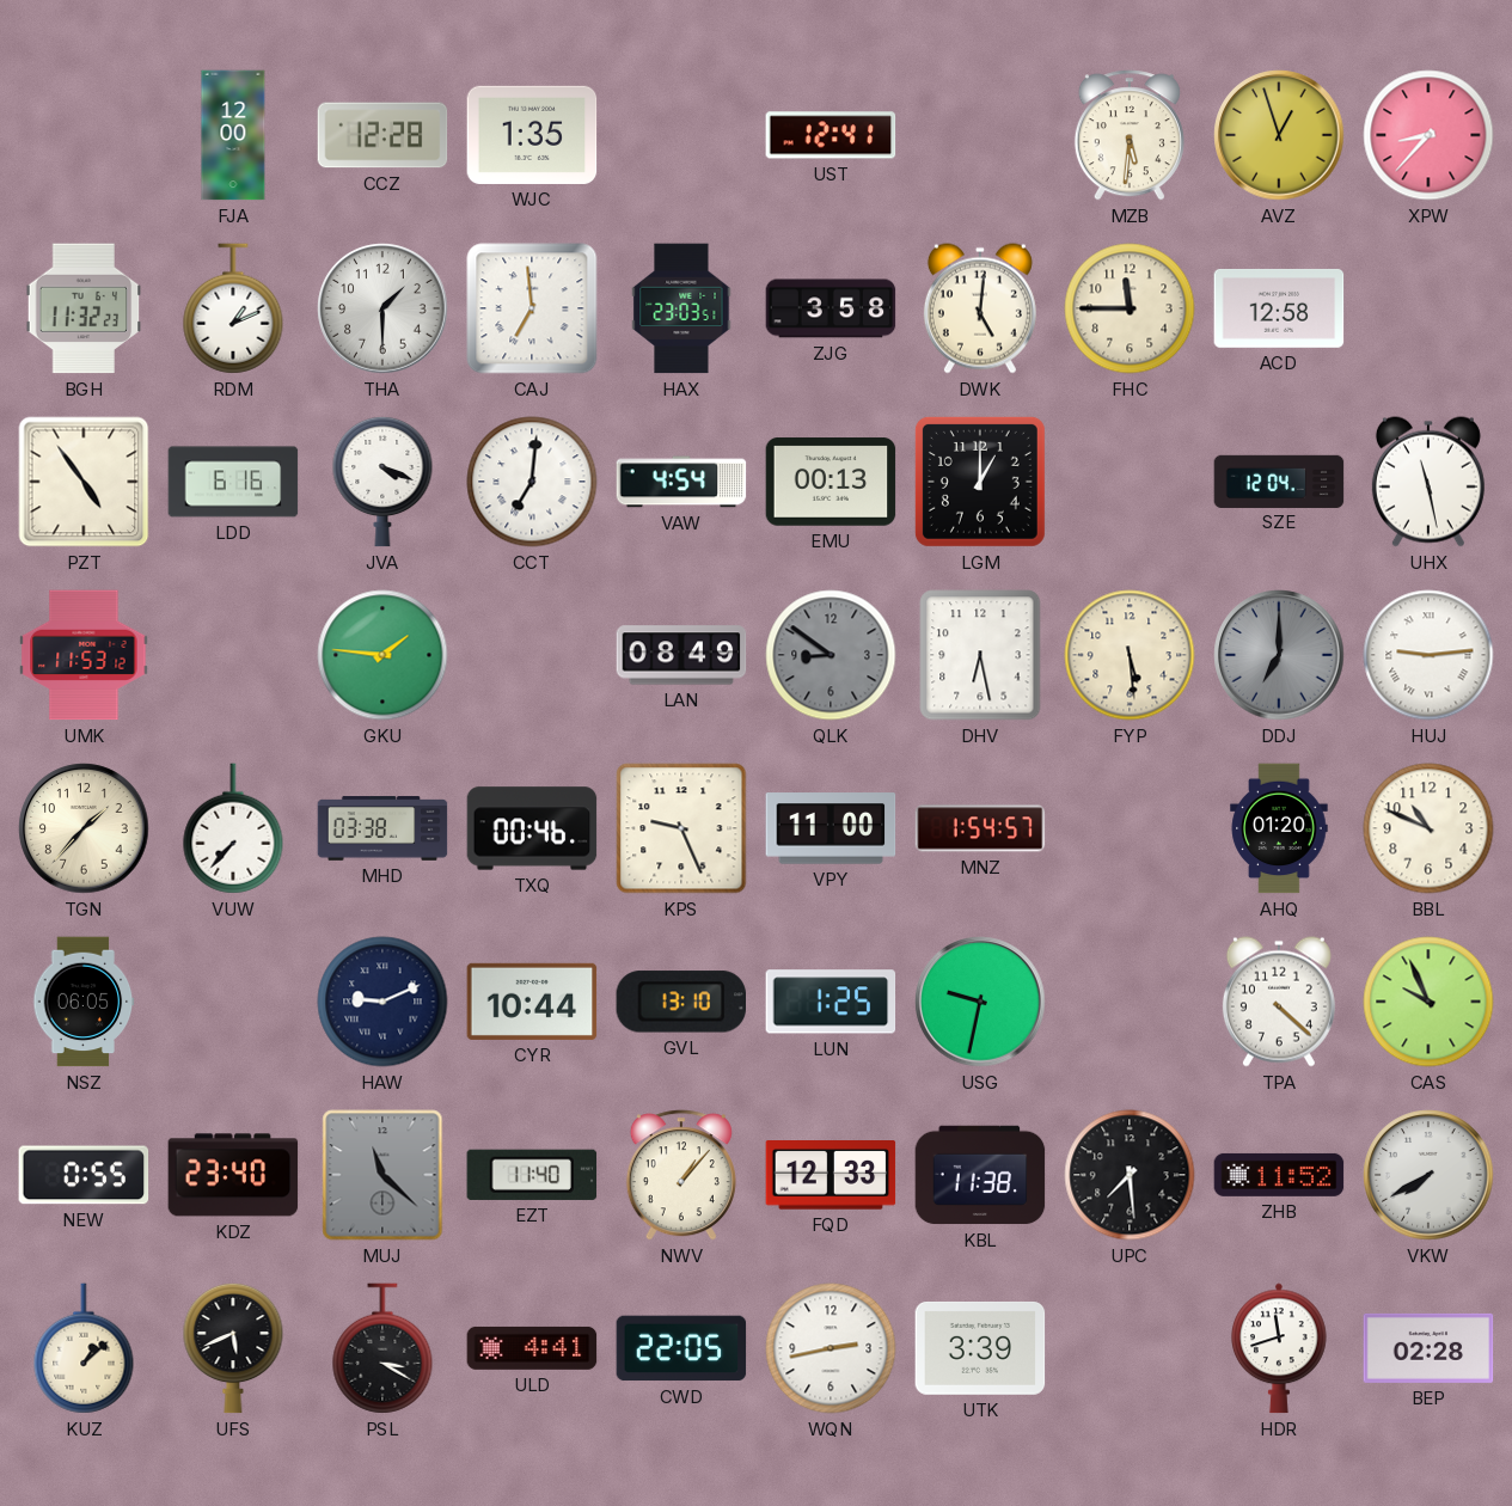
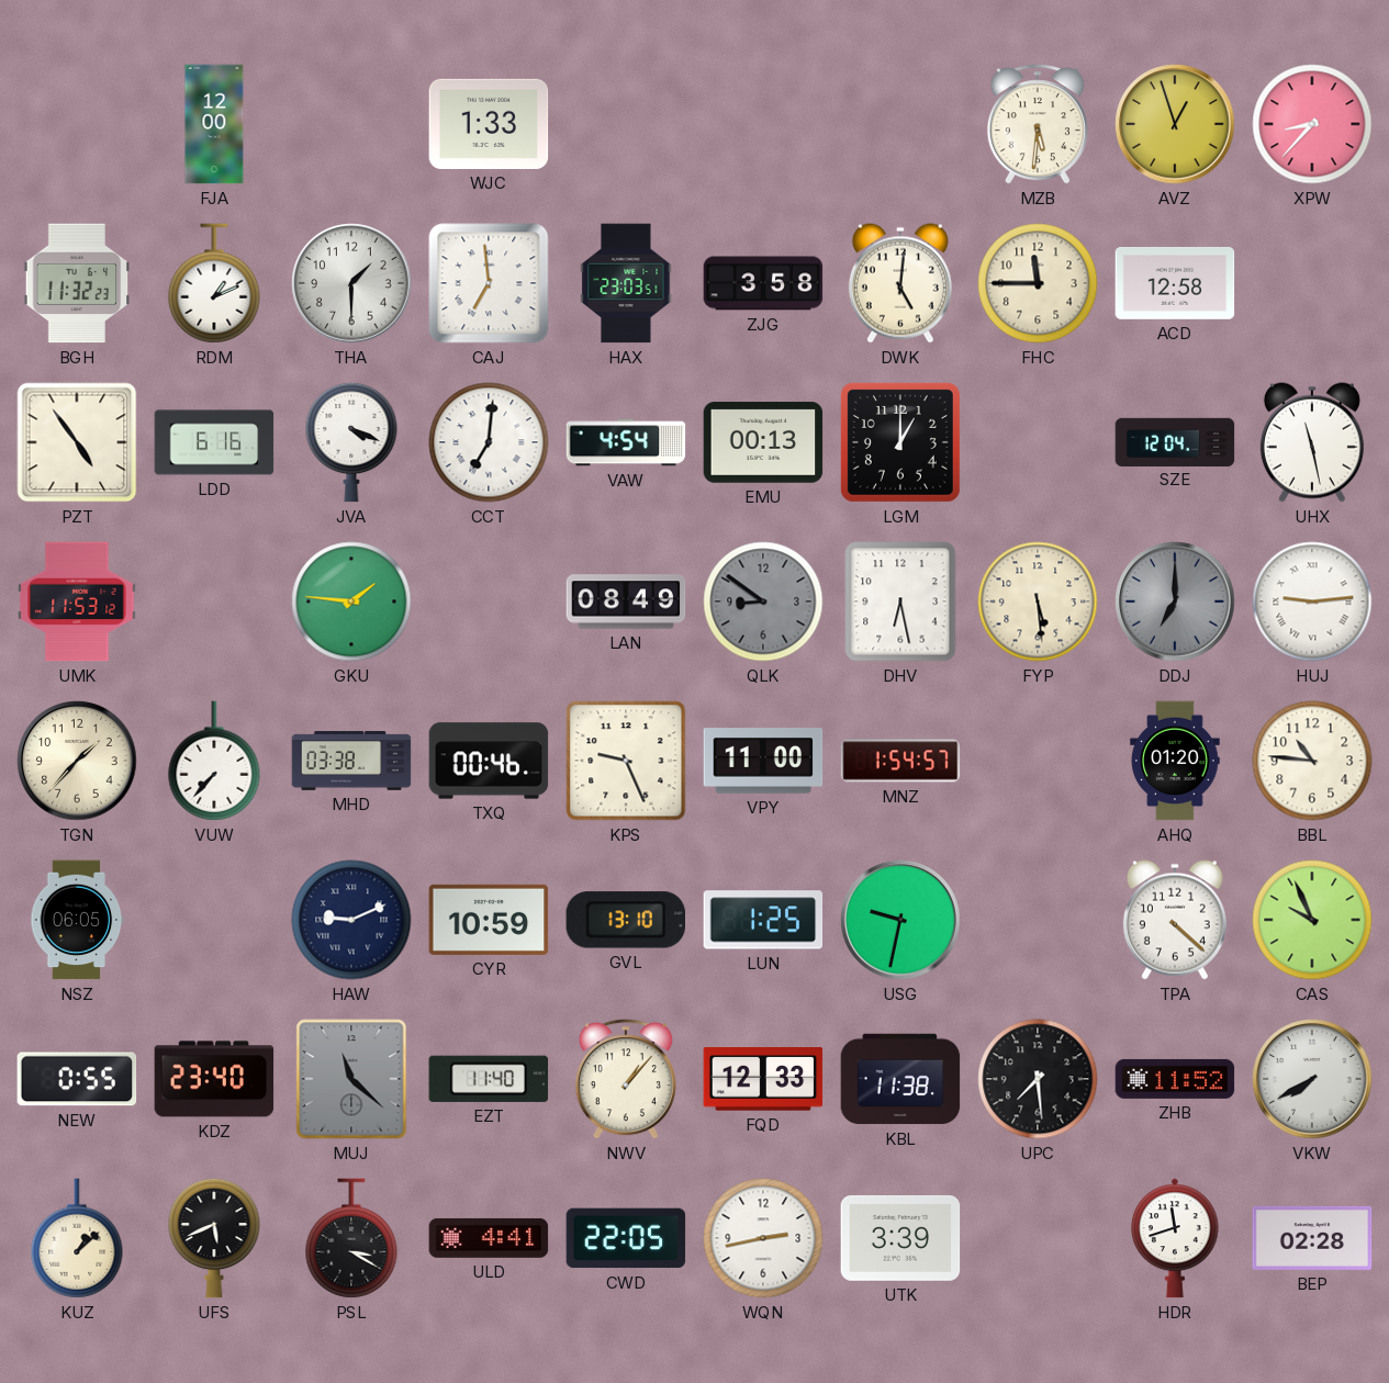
CCZ: 12:28 -> none
WJC: 1:35 -> 1:33
UST: 12:41 -> none
BBL: 10:49 -> 10:46
CYR: 10:44 -> 10:59
